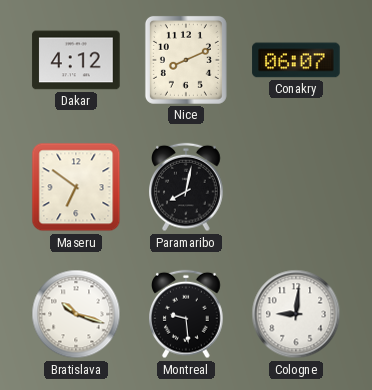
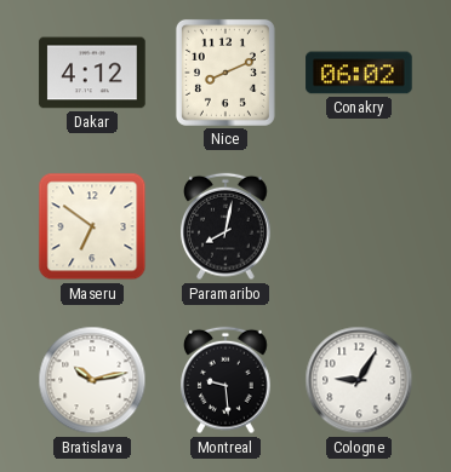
Conakry: 06:07 -> 06:02
Bratislava: 10:18 -> 10:13
Cologne: 9:01 -> 9:05
